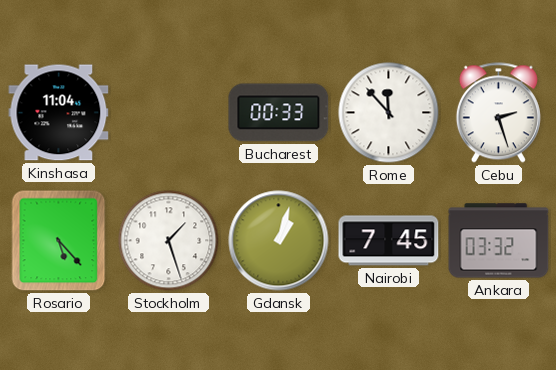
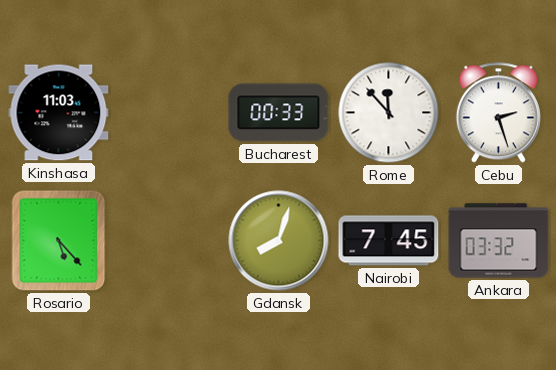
Kinshasa: 11:04 -> 11:03
Stockholm: 1:27 -> none
Gdansk: 1:03 -> 8:03
